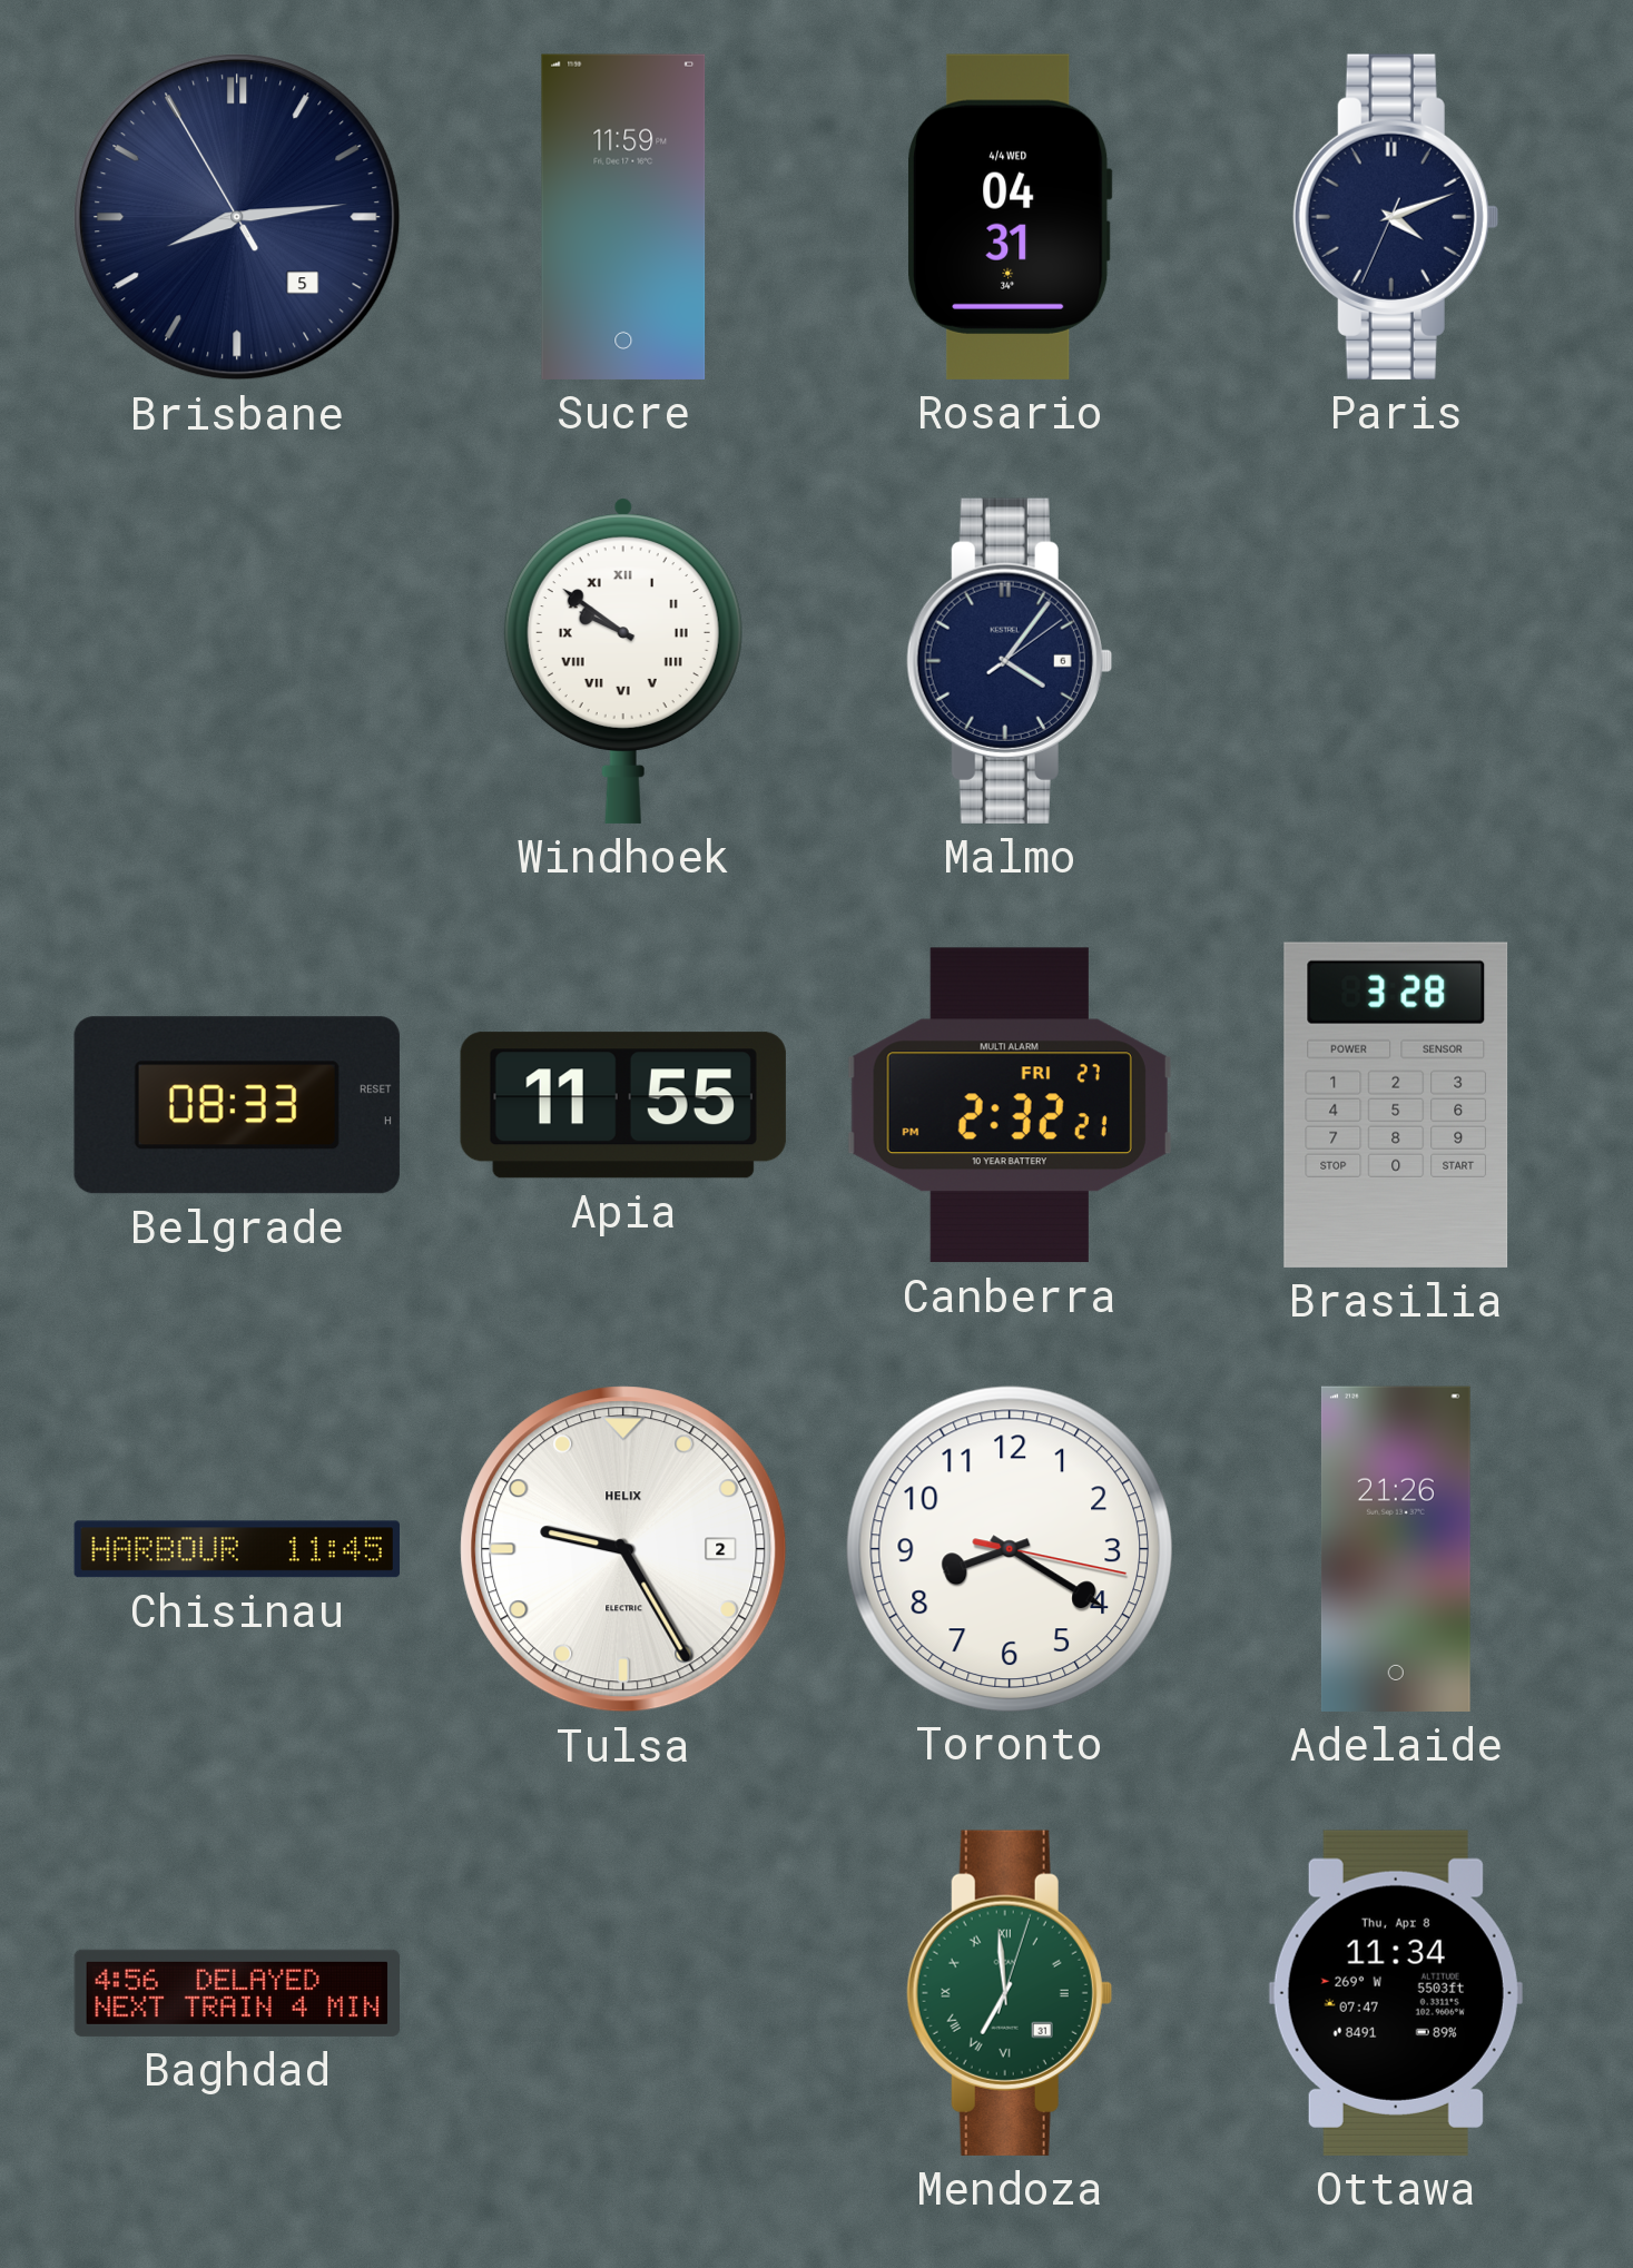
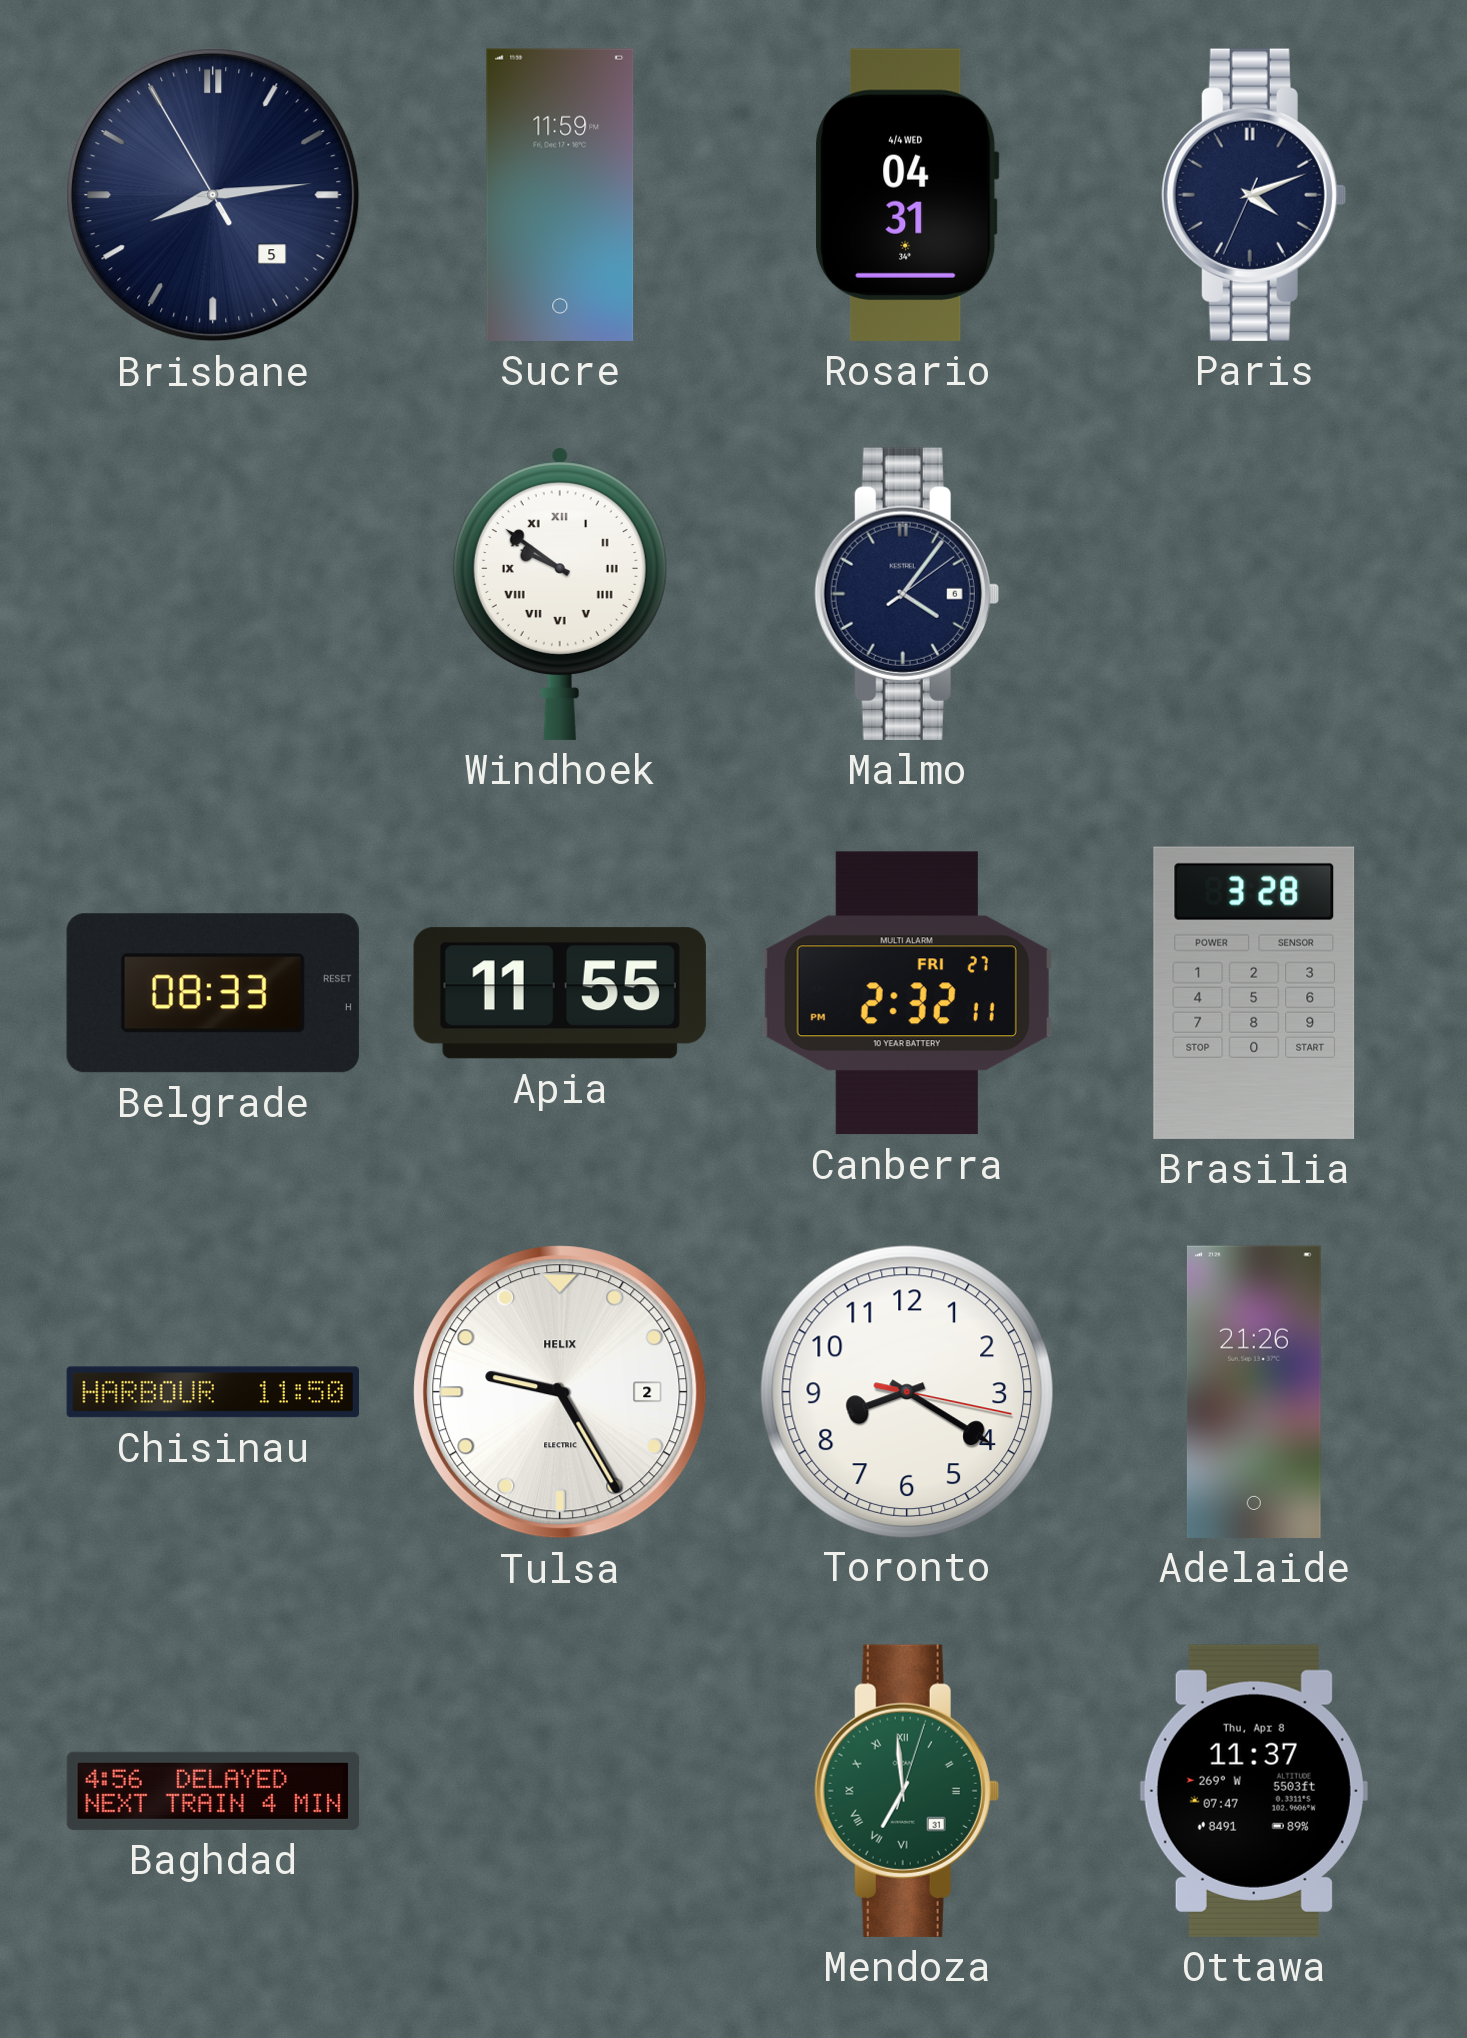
Canberra: 2:32:21 PM -> 2:32:11 PM
Chisinau: 11:45 -> 11:50
Ottawa: 11:34 -> 11:37
